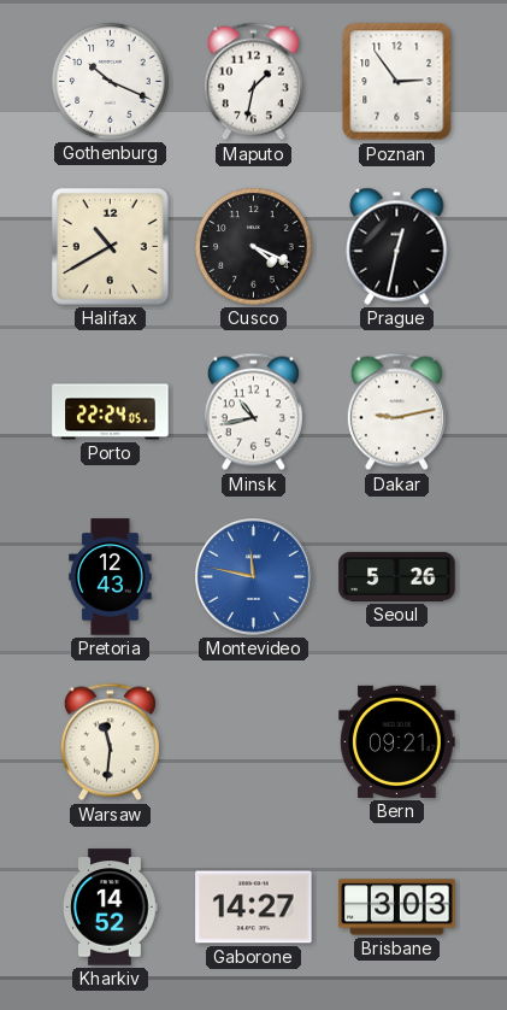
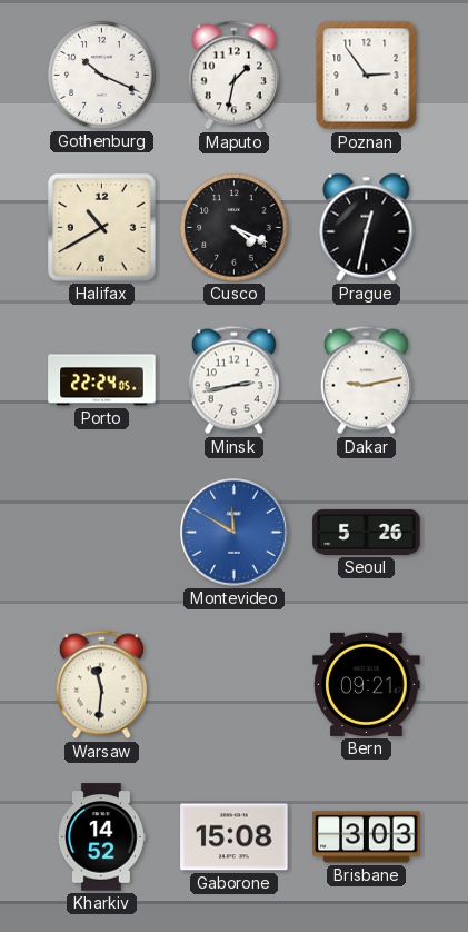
Minsk: 10:43 -> 2:43
Pretoria: 12:43 -> none
Montevideo: 11:47 -> 11:50
Gaborone: 14:27 -> 15:08
